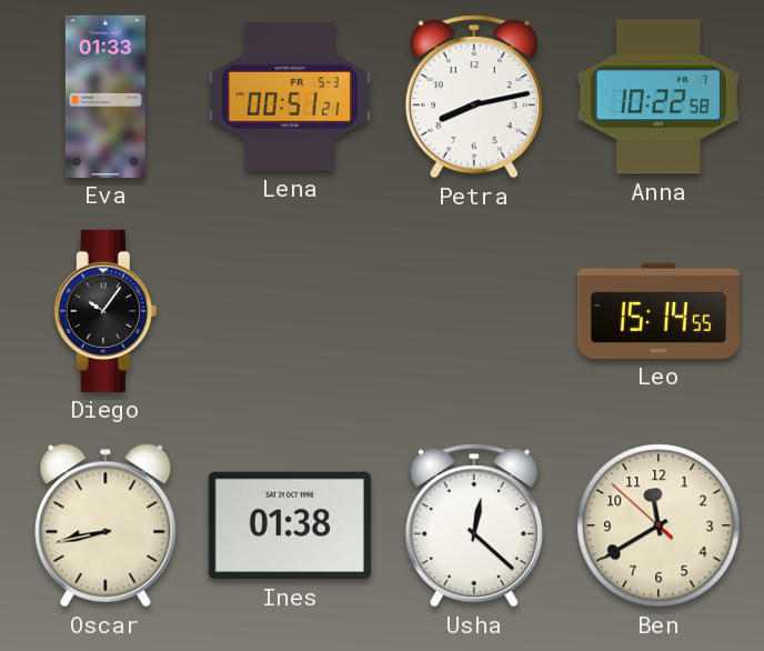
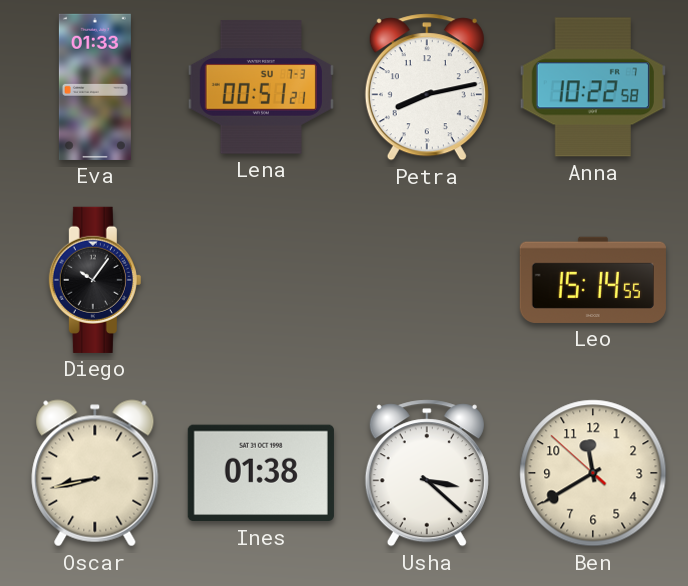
Lena date: FR 5-3 -> SU 7-3
Usha: 12:22 -> 3:22
